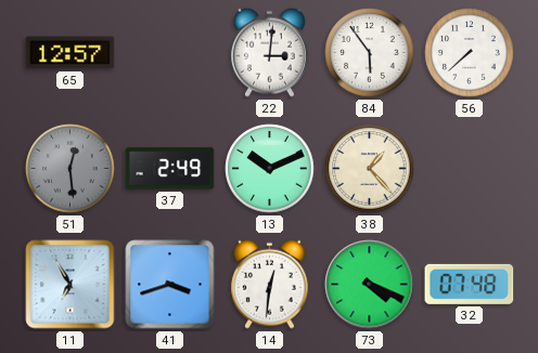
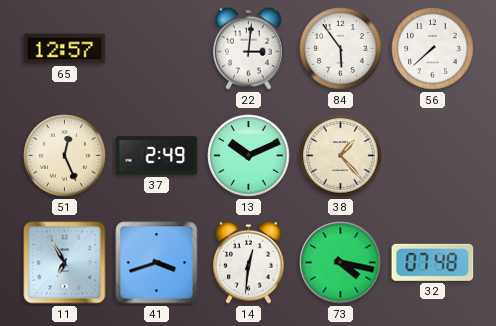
51: 12:29 -> 12:26
51 dial: grey -> cream
73: 4:19 -> 4:17
